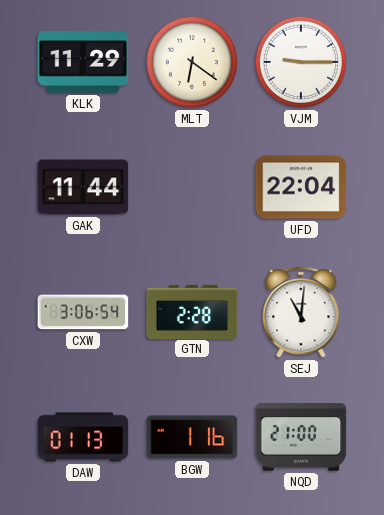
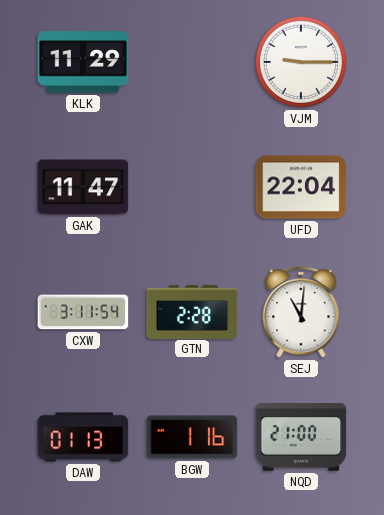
MLT: 6:21 -> none
GAK: 11:44 -> 11:47
CXW: 3:06 -> 3:11
